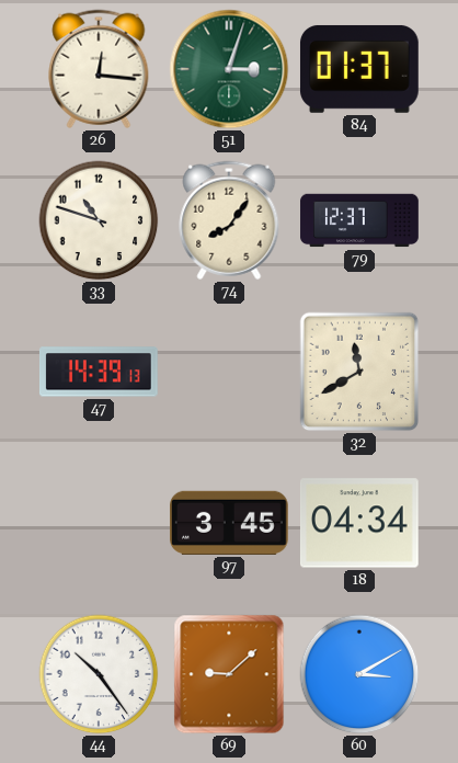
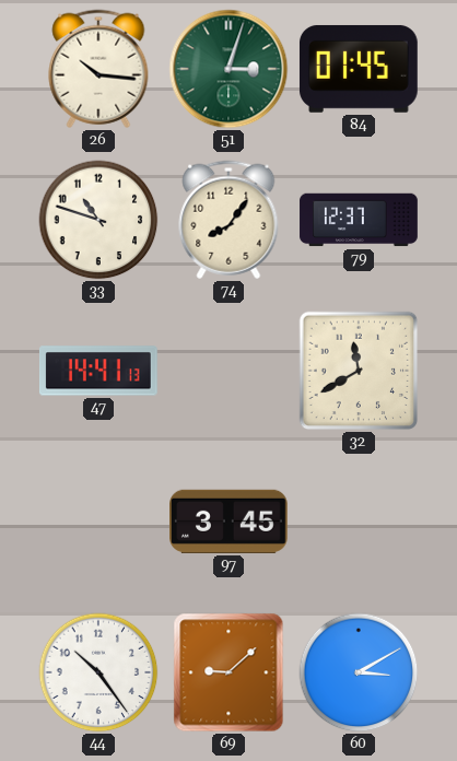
26: 12:16 -> 10:16
84: 01:37 -> 01:45
47: 14:39 -> 14:41
18: 04:34 -> none
